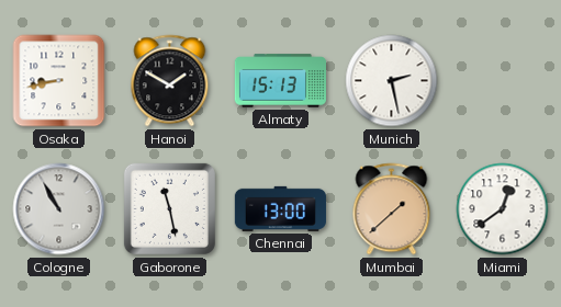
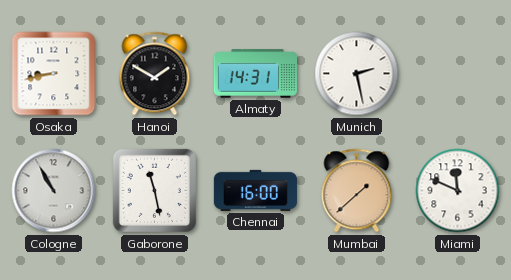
Almaty: 15:13 -> 14:31
Chennai: 13:00 -> 16:00
Miami: 12:39 -> 11:49
